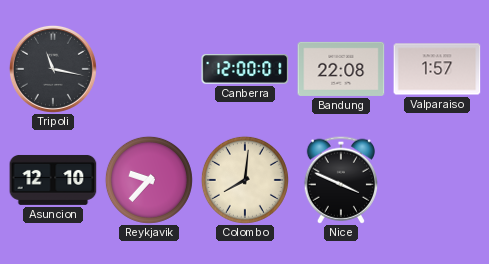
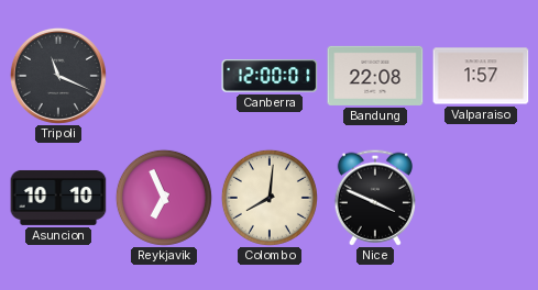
Tripoli: 11:17 -> 11:19
Asuncion: 12:10 -> 10:10
Reykjavik: 9:37 -> 6:56
